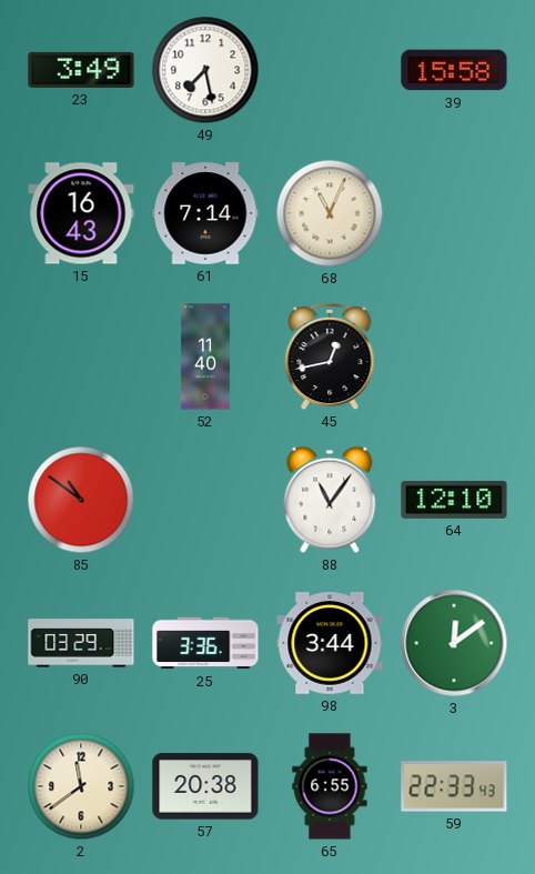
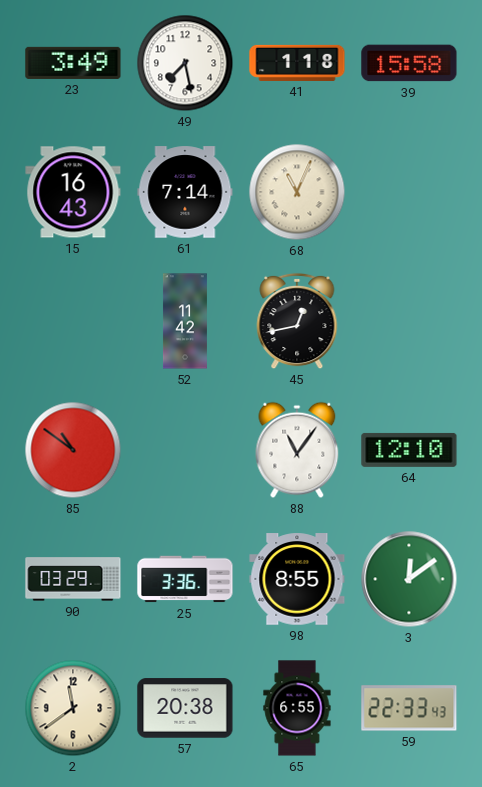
41: none -> 1:18
52: 11:40 -> 11:42
98: 3:44 -> 8:55
